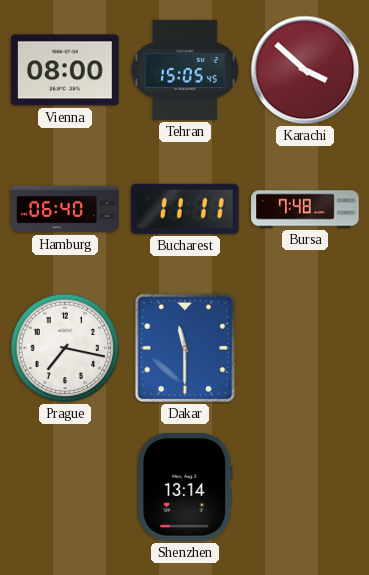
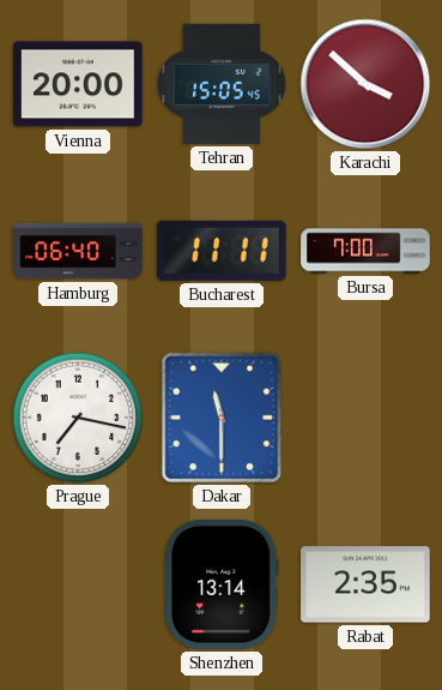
Vienna: 08:00 -> 20:00
Bursa: 7:48 -> 7:00
Rabat: none -> 2:35
